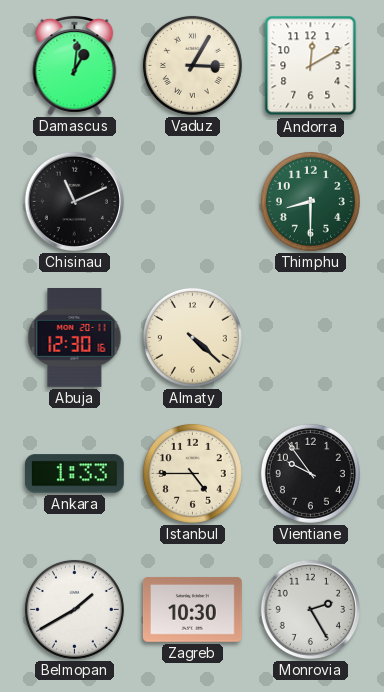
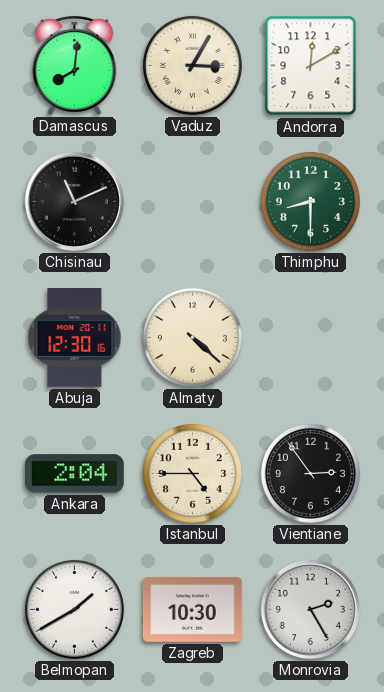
Damascus: 1:01 -> 8:01
Ankara: 1:33 -> 2:04
Vientiane: 9:54 -> 2:54
